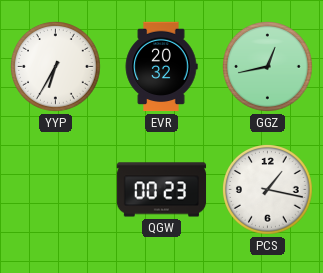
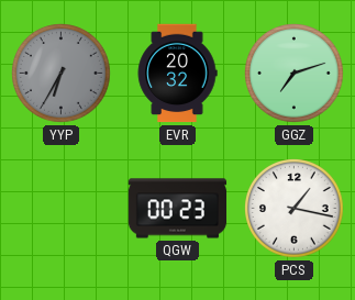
YYP dial: white -> grey
GGZ: 12:43 -> 7:12
